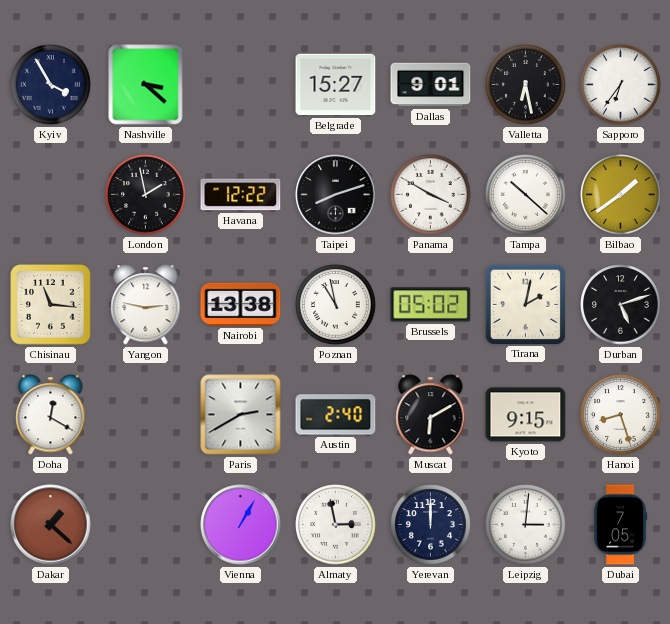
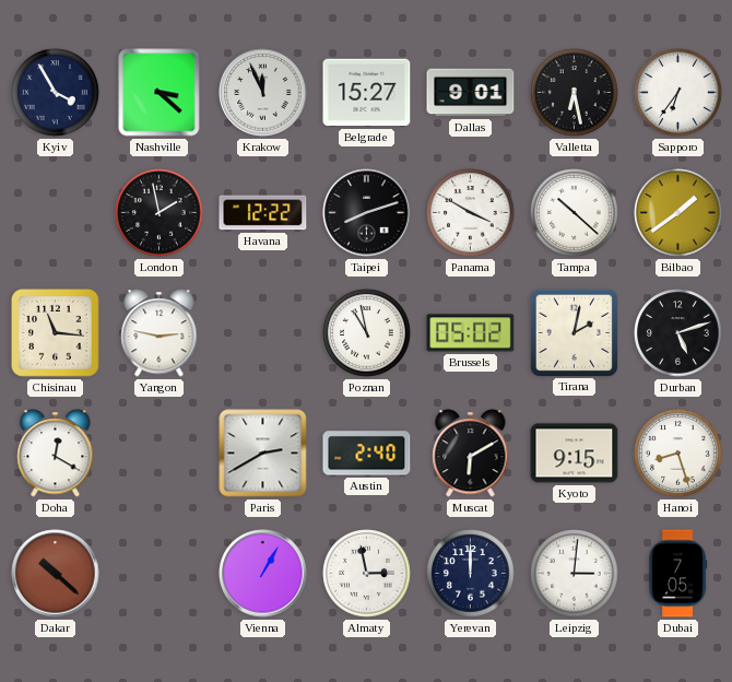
Krakow: none -> 11:56
Nairobi: 13:38 -> none
Dakar: 1:22 -> 10:22
